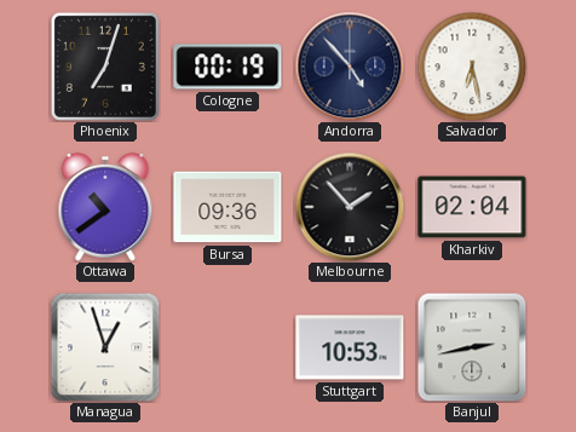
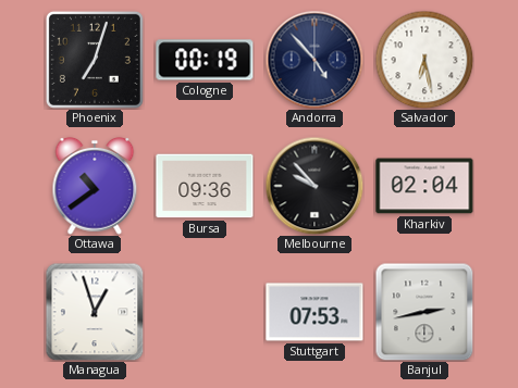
Melbourne: 1:53 -> 9:53
Stuttgart: 10:53 -> 07:53
